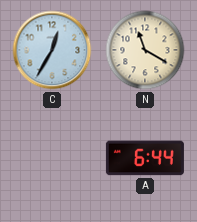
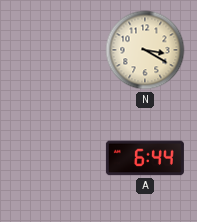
C: 12:35 -> none
N: 11:20 -> 3:20
